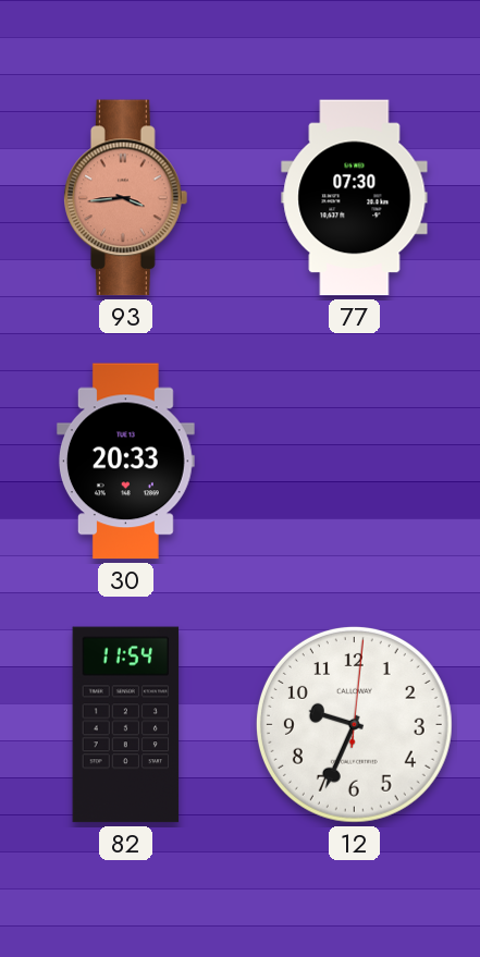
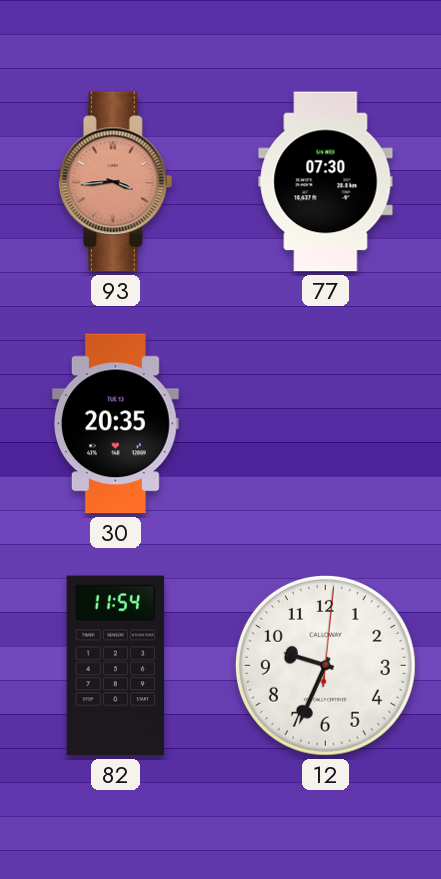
30: 20:33 -> 20:35
